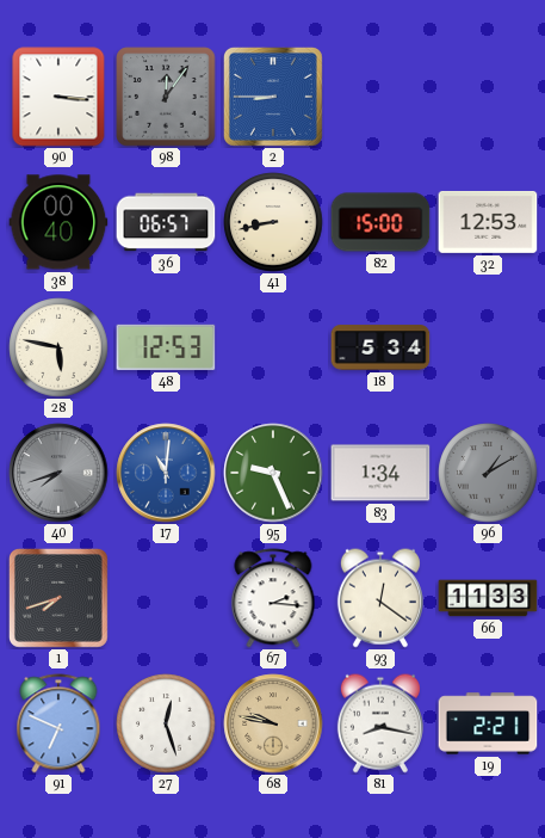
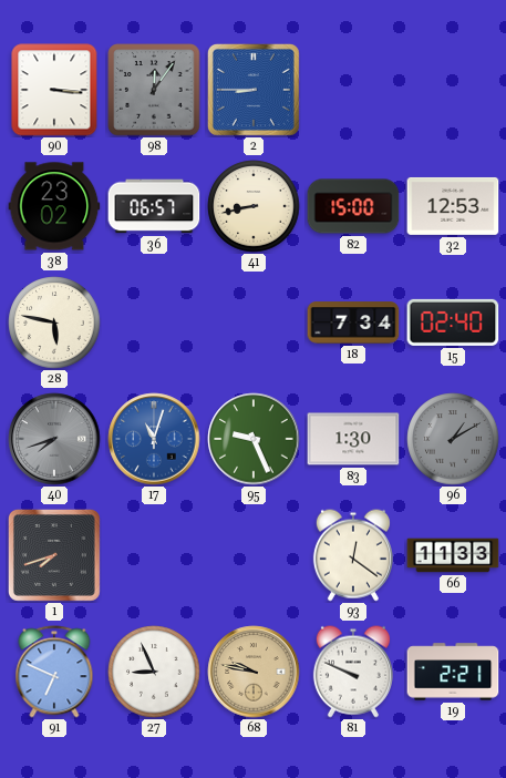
38: 00:40 -> 23:02
48: 12:53 -> none
18: 5:34 -> 7:34
15: none -> 02:40
17: 11:01 -> 11:03
83: 1:34 -> 1:30
67: 2:16 -> none
27: 12:27 -> 8:56
81: 8:17 -> 9:49
